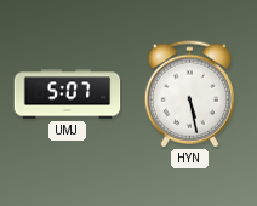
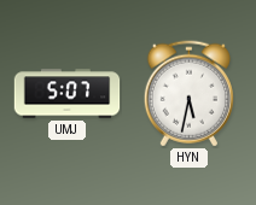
HYN: 5:28 -> 5:32
